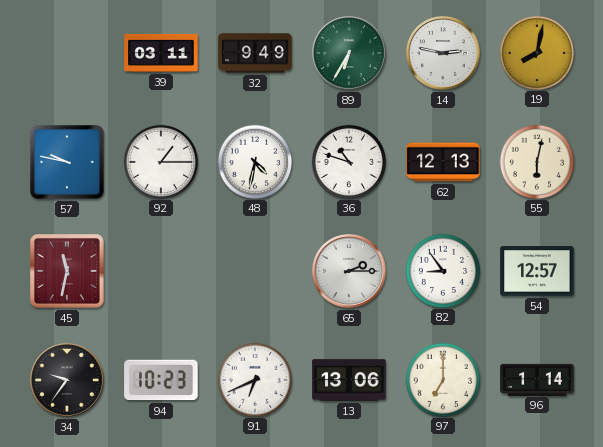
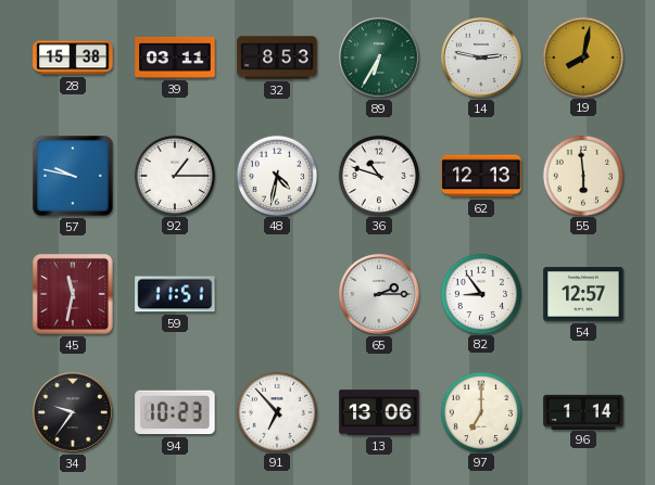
28: none -> 15:38
32: 9:49 -> 8:53
55: 6:02 -> 5:59
59: none -> 11:51
91: 6:41 -> 6:53
